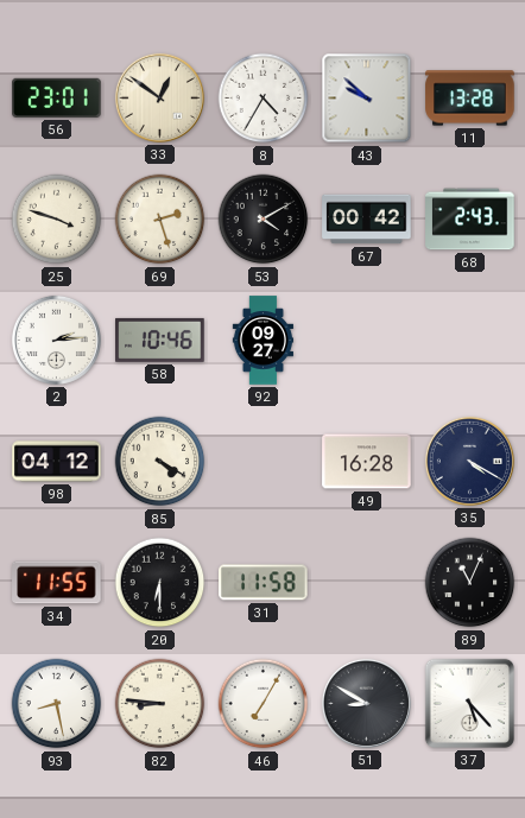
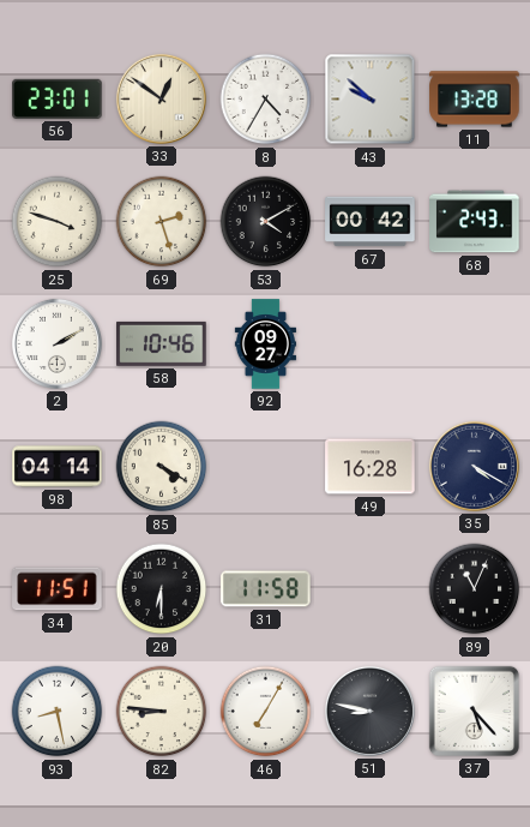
2: 2:14 -> 2:10
98: 04:12 -> 04:14
34: 11:55 -> 11:51
51: 8:50 -> 8:47
